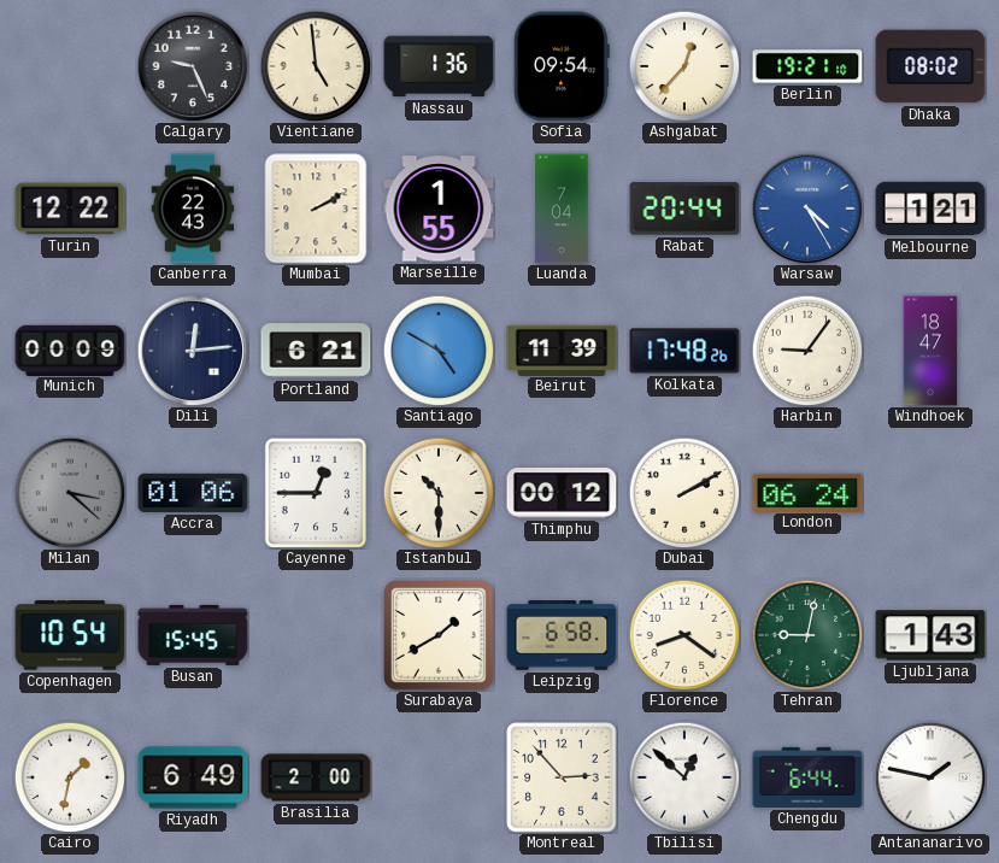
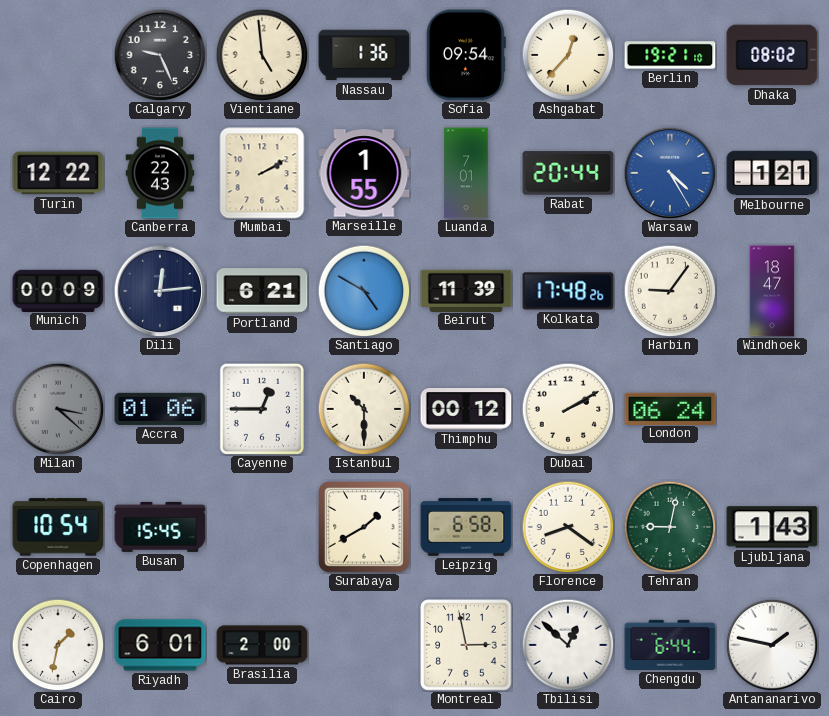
Luanda: 7:04 -> 7:01
Riyadh: 6:49 -> 6:01
Montreal: 2:53 -> 2:58
